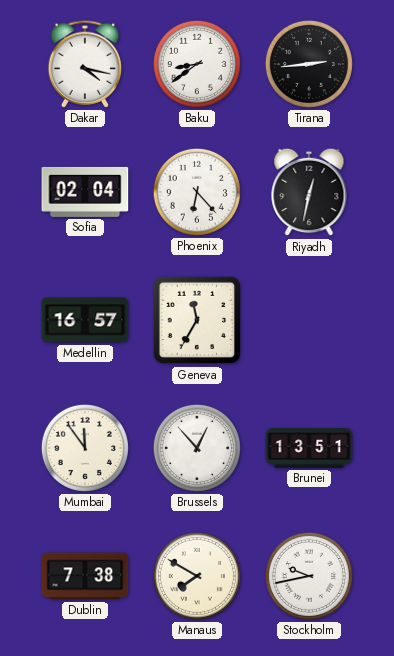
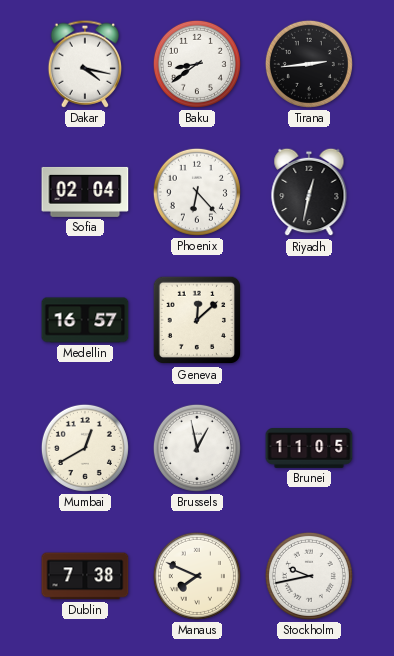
Geneva: 11:35 -> 12:08
Mumbai: 11:54 -> 12:40
Brussels: 12:53 -> 12:58
Brunei: 13:51 -> 11:05
Manaus: 7:50 -> 7:49
